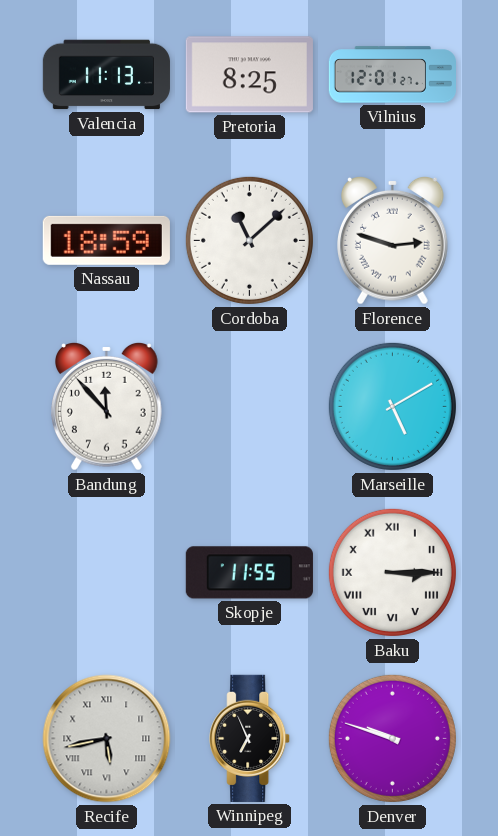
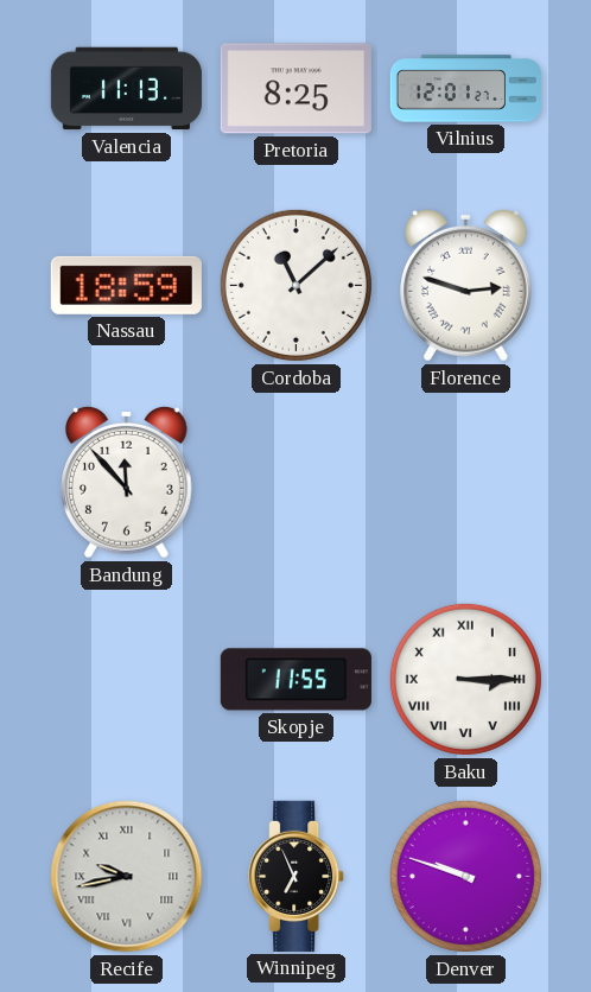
Marseille: 5:10 -> none
Recife: 5:43 -> 9:43
